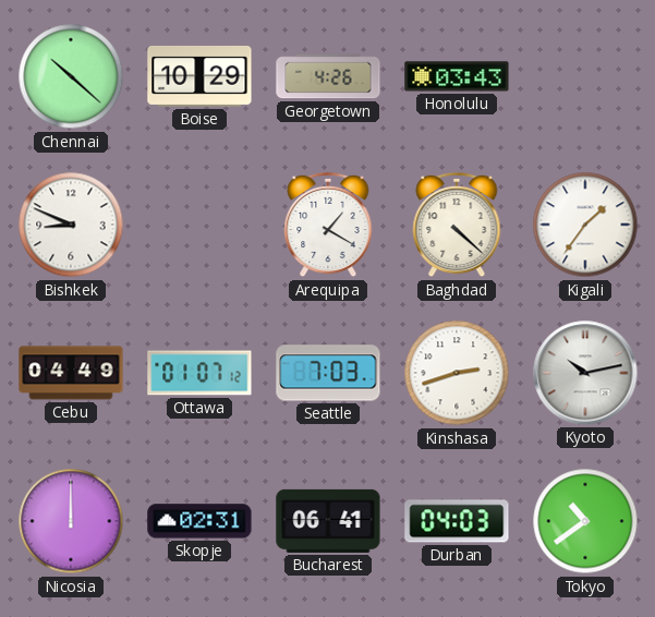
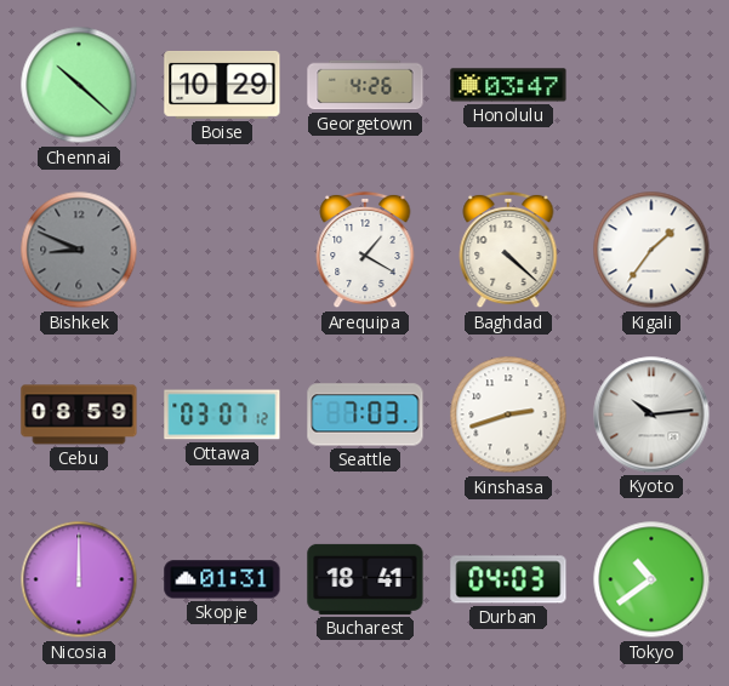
Honolulu: 03:43 -> 03:47
Bishkek dial: white -> grey
Cebu: 04:49 -> 08:59
Ottawa: 01:07 -> 03:07
Kyoto: 10:13 -> 10:14
Skopje: 02:31 -> 01:31
Bucharest: 06:41 -> 18:41
